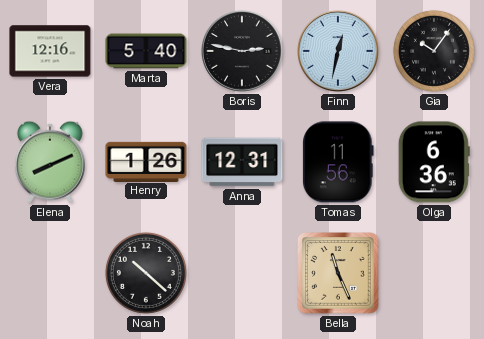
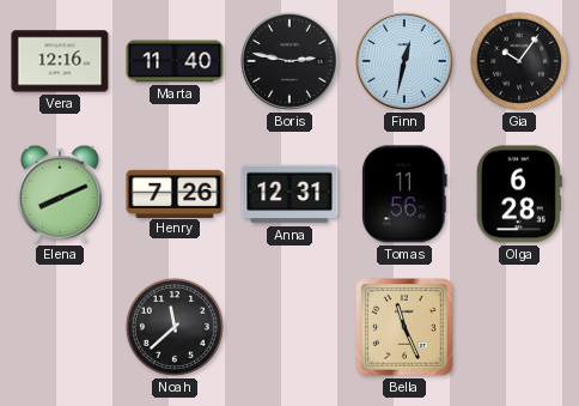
Marta: 5:40 -> 11:40
Henry: 1:26 -> 7:26
Olga: 6:36 -> 6:28
Noah: 10:22 -> 11:38
